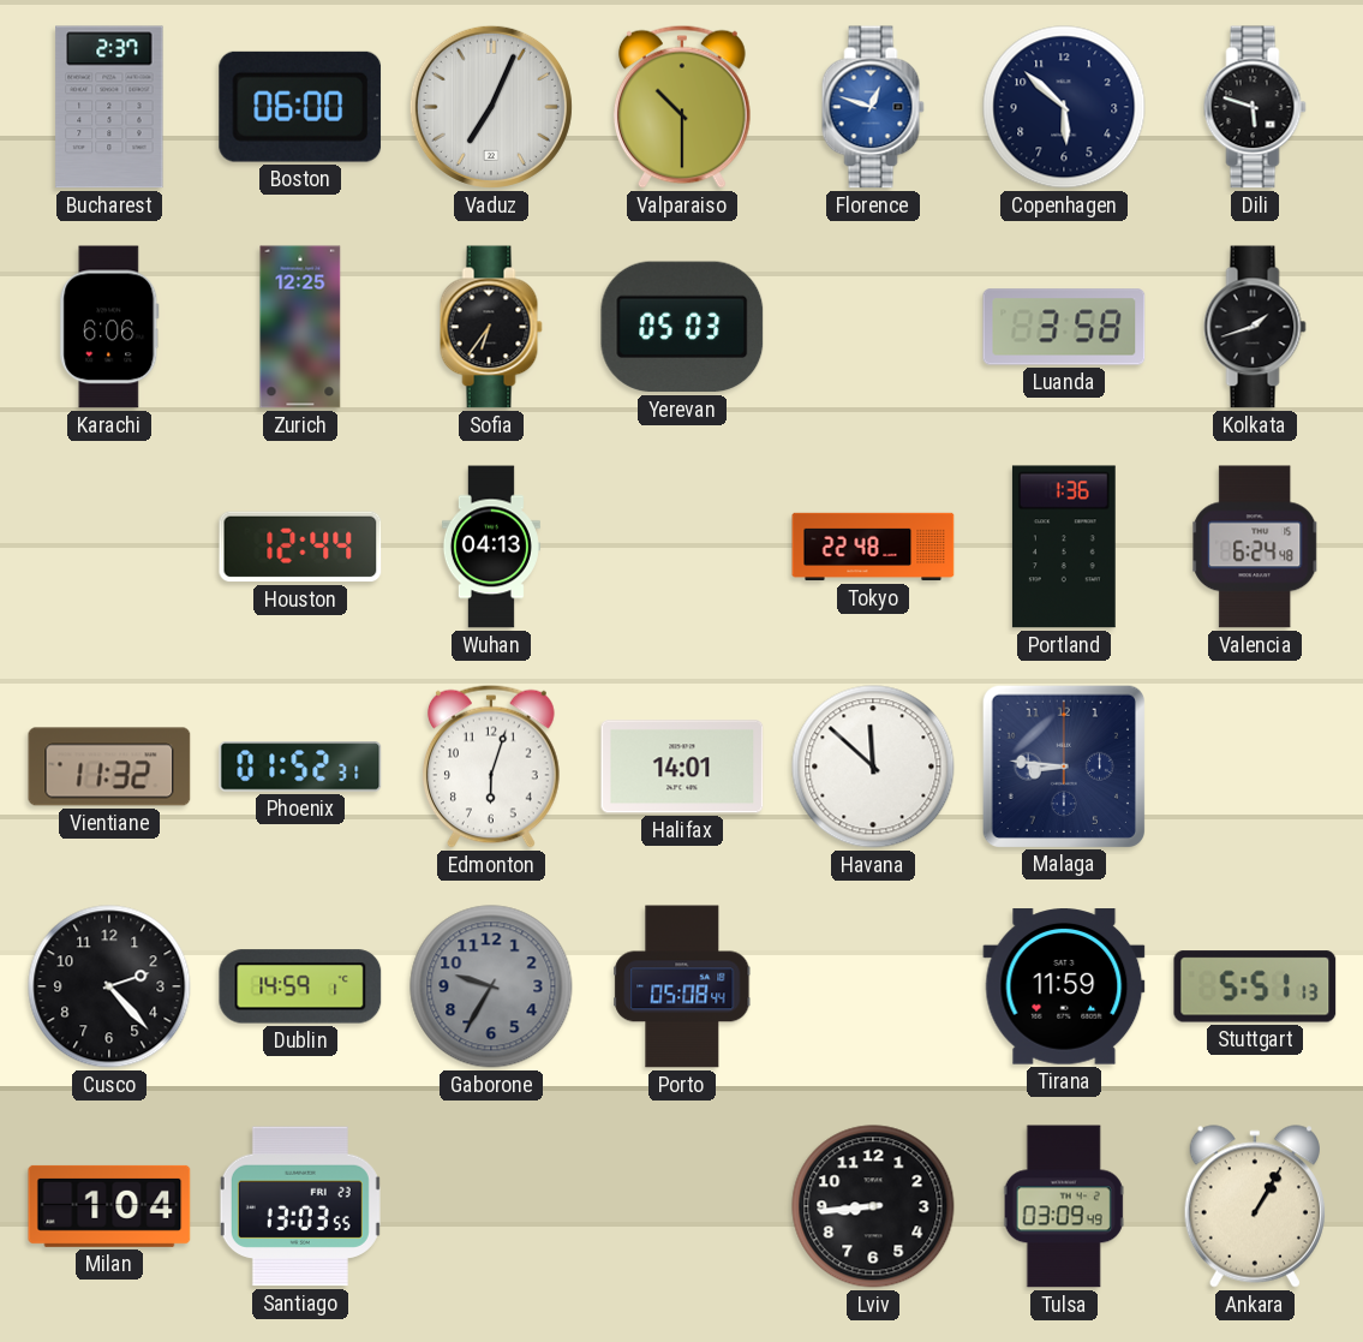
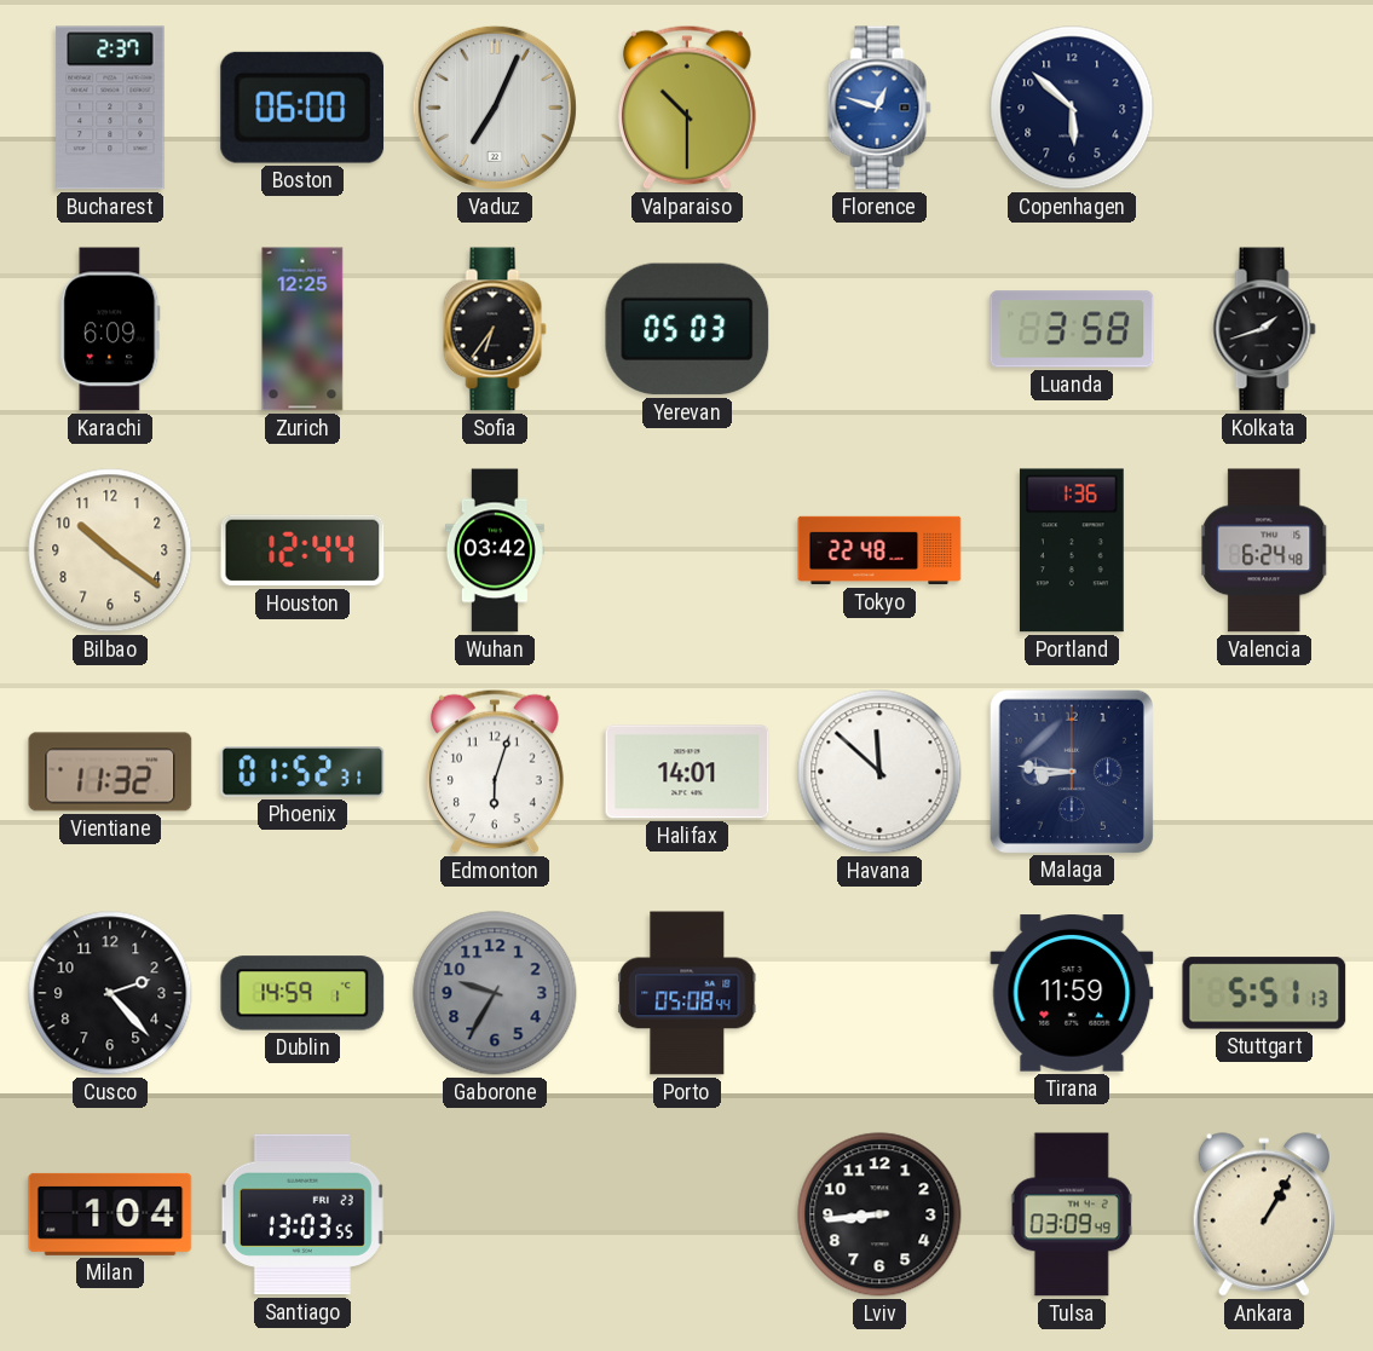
Dili: 5:48 -> none
Karachi: 6:06 -> 6:09
Bilbao: none -> 10:21
Wuhan: 04:13 -> 03:42
